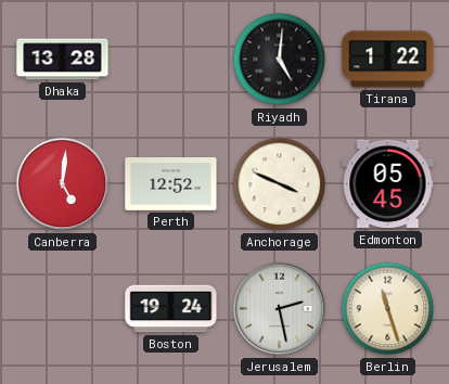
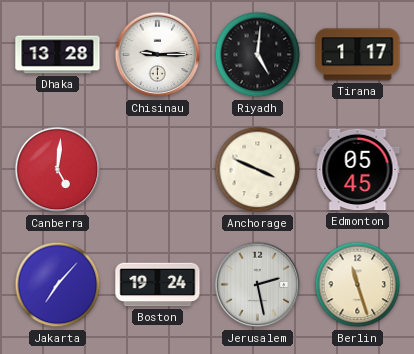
Chisinau: none -> 9:15
Tirana: 1:22 -> 1:17
Perth: 12:52 -> none
Jakarta: none -> 7:07
